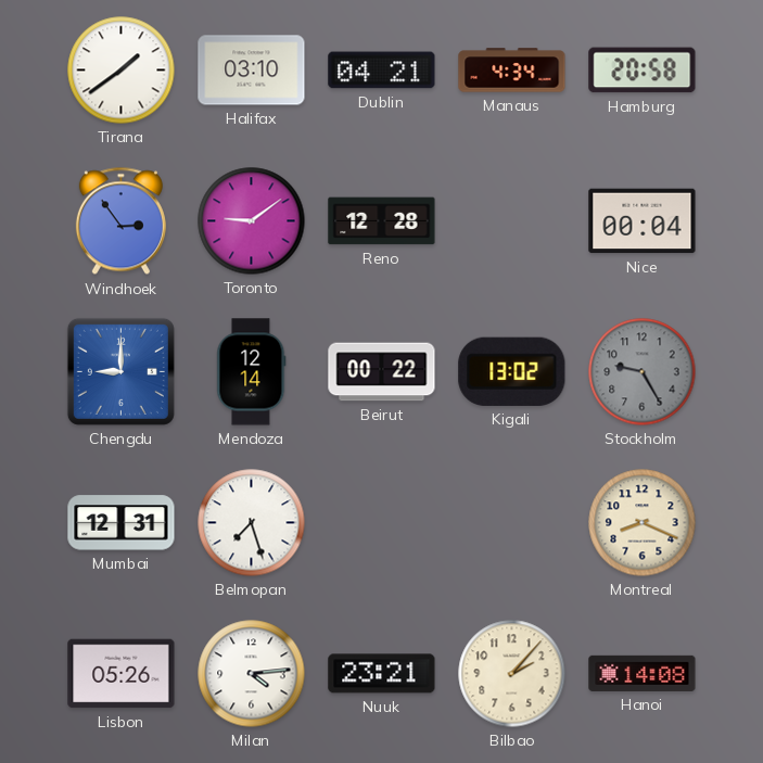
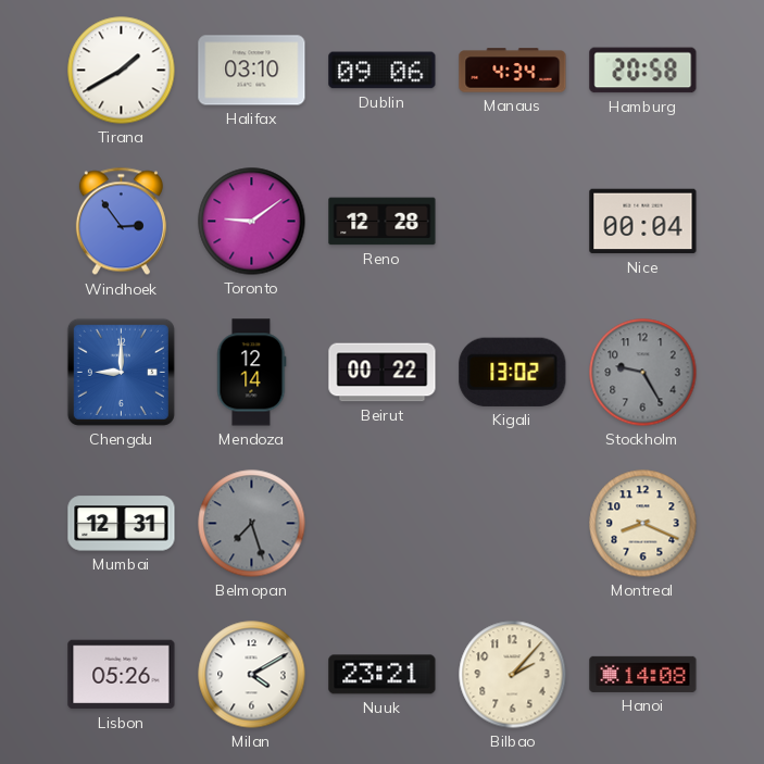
Tirana: 1:39 -> 1:40
Dublin: 04:21 -> 09:06
Belmopan dial: white -> grey
Milan: 4:14 -> 4:10
